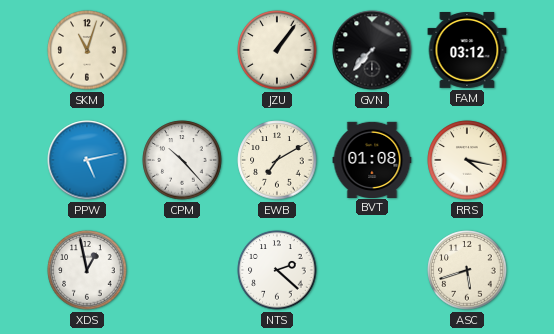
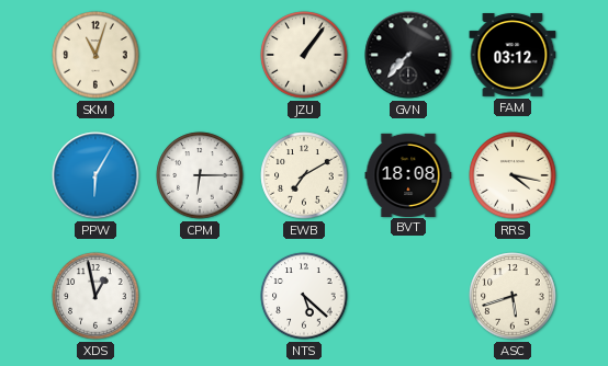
PPW: 5:13 -> 6:05
CPM: 10:23 -> 6:15
BVT: 01:08 -> 18:08
NTS: 2:22 -> 5:22
